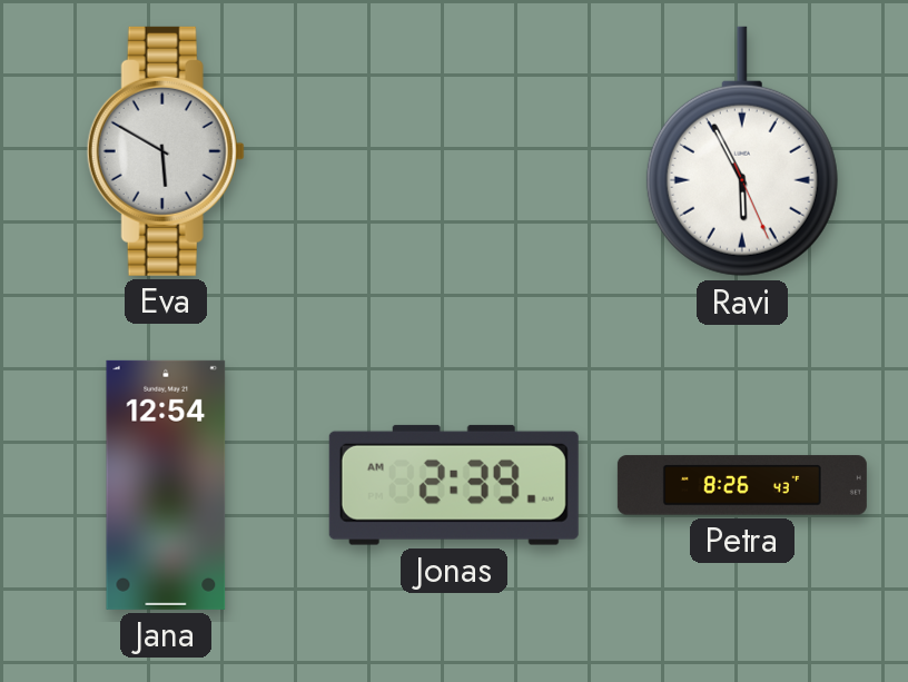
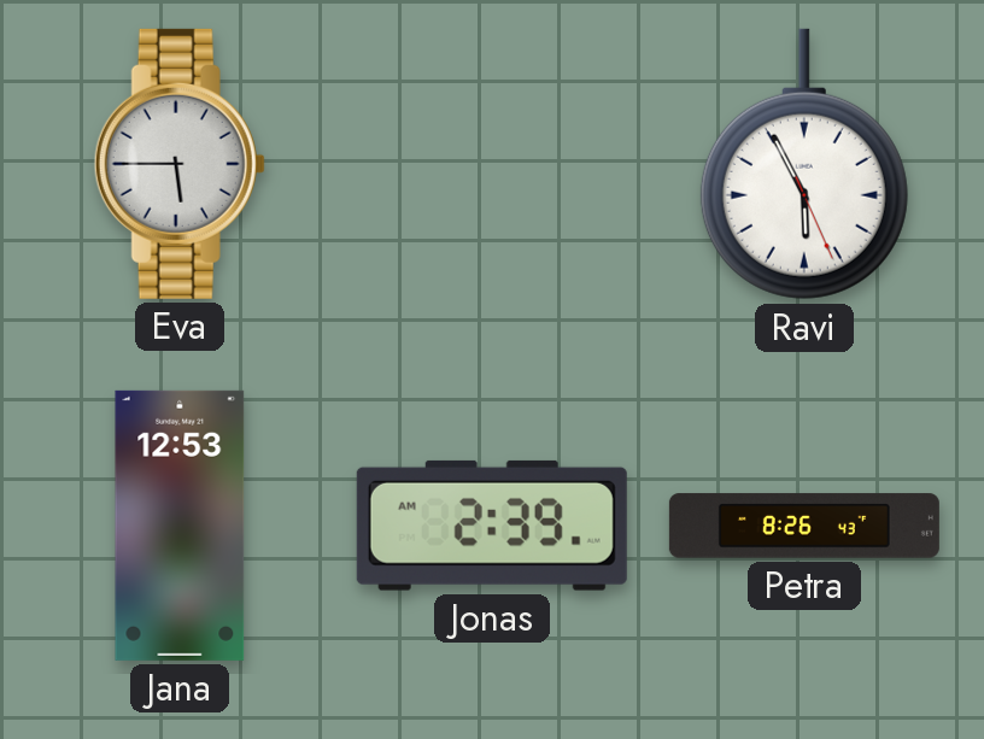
Eva: 5:50 -> 5:45
Jana: 12:54 -> 12:53
